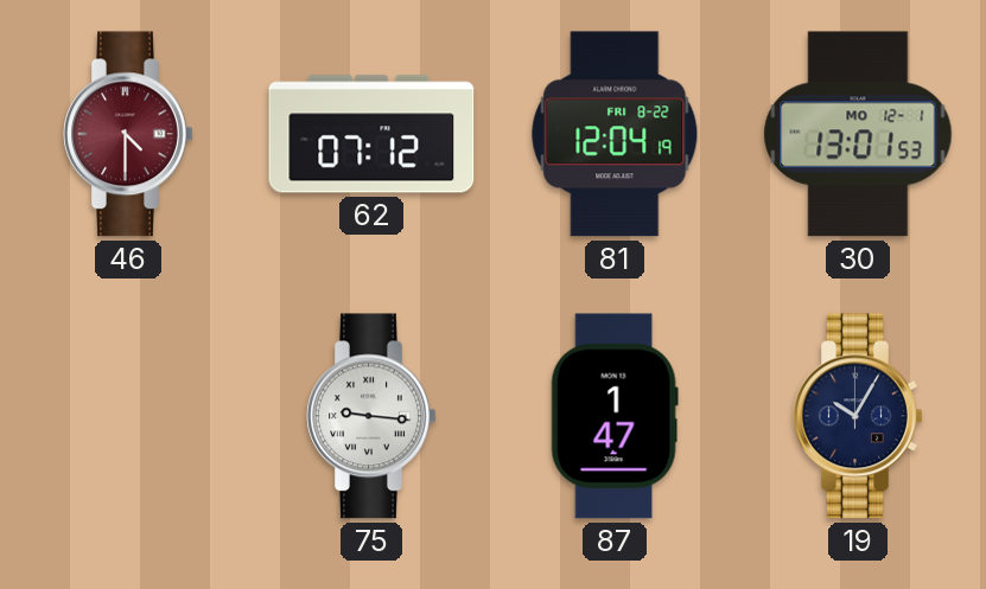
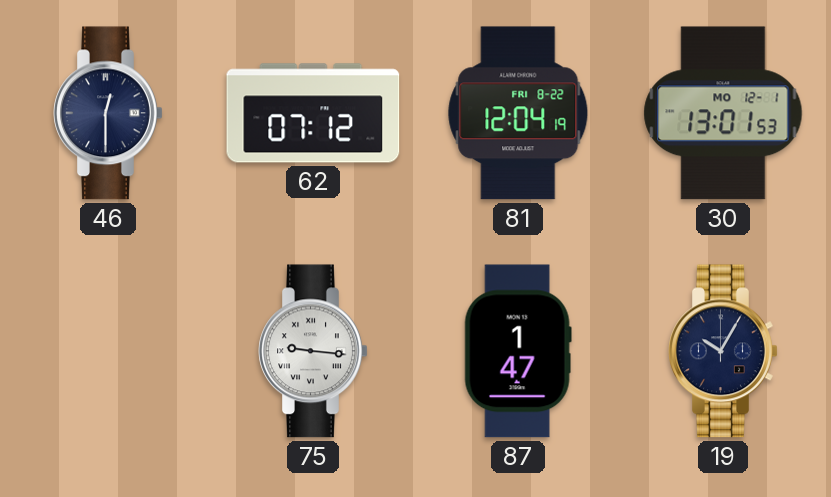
46: 4:30 -> 12:30
46 dial: burgundy -> navy
